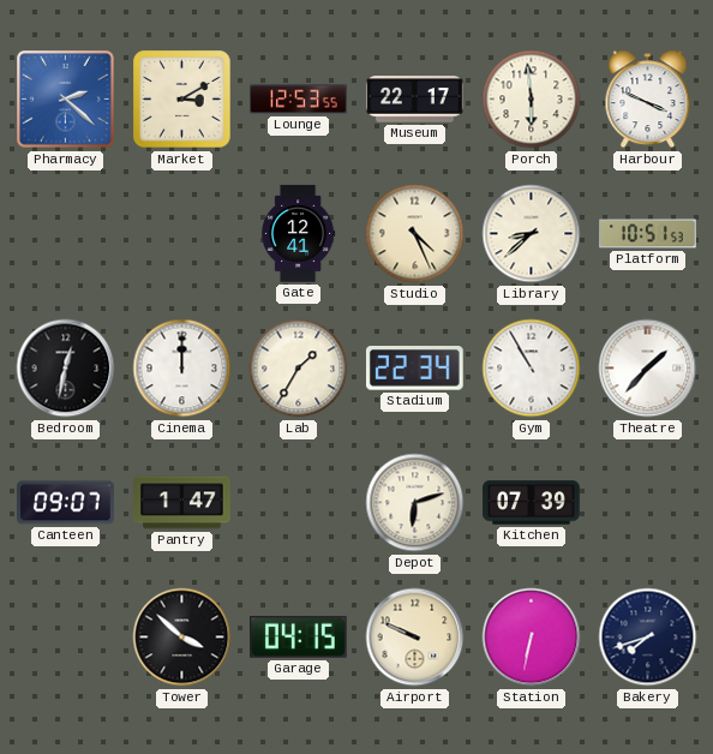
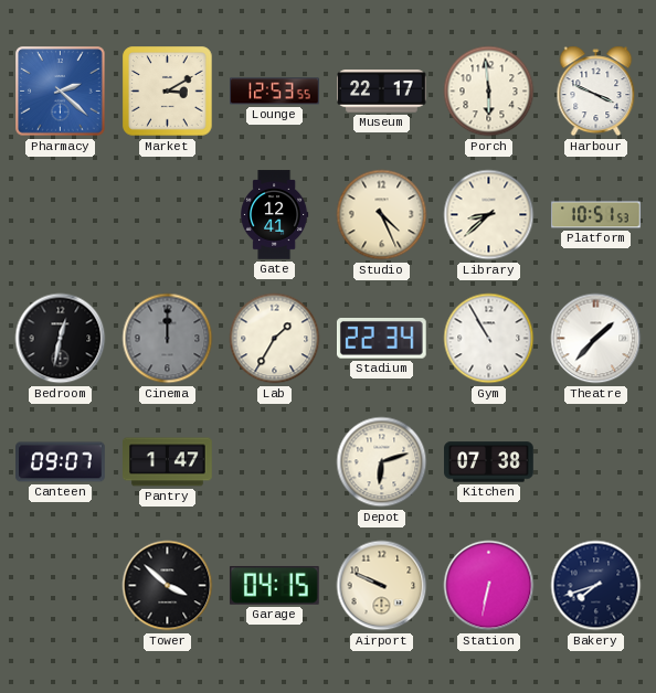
Cinema dial: white -> grey
Kitchen: 07:39 -> 07:38
